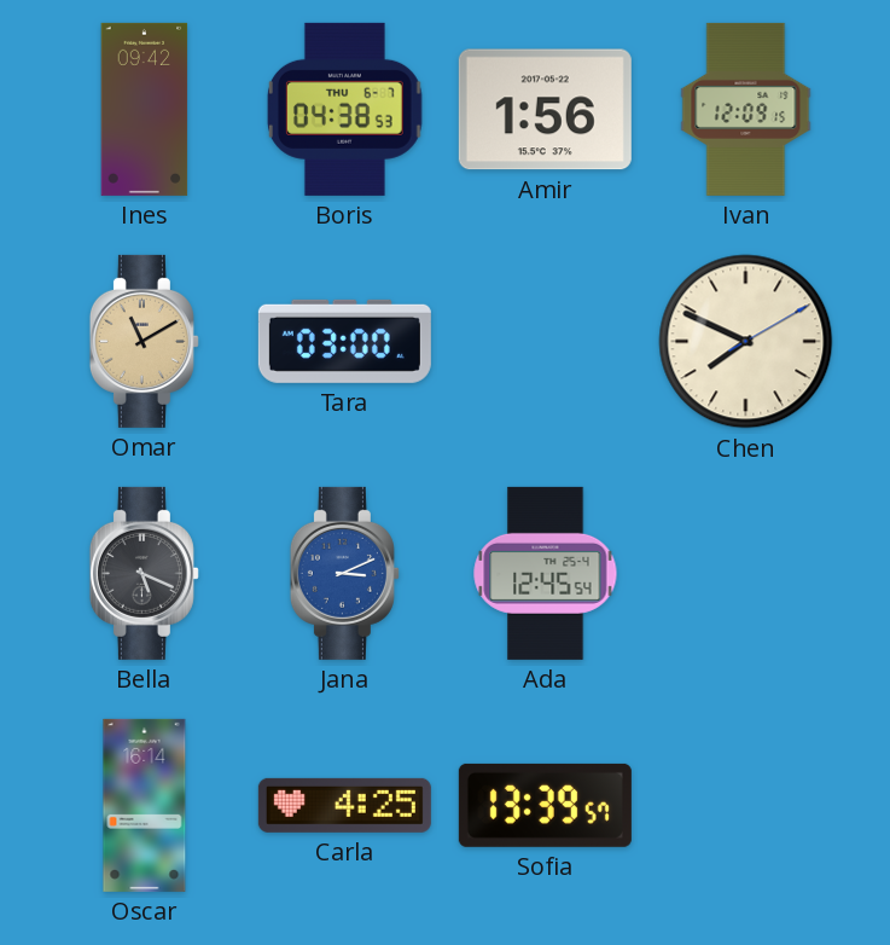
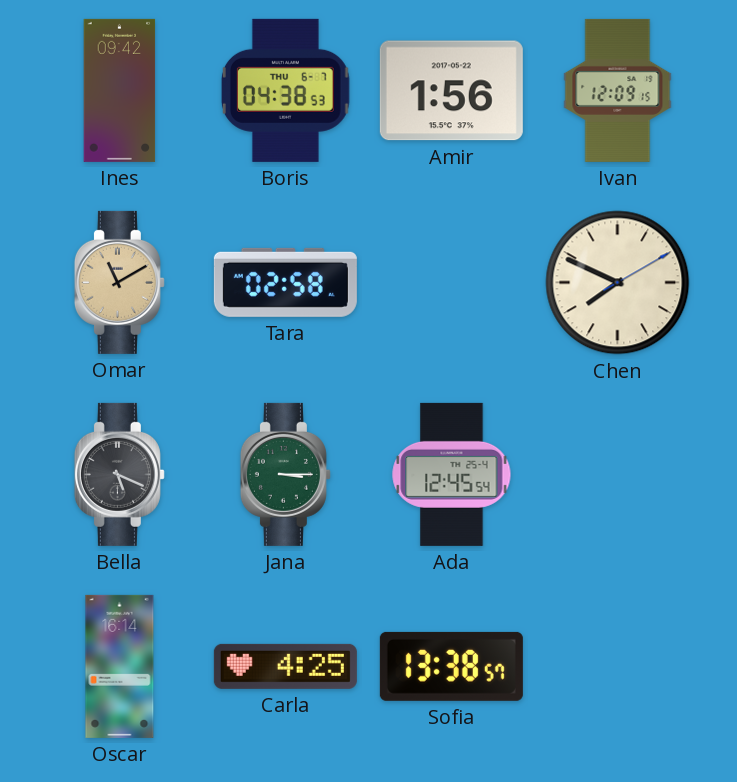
Tara: 03:00 -> 02:58
Jana: 3:11 -> 3:15
Jana dial: blue -> green
Sofia: 13:39 -> 13:38
